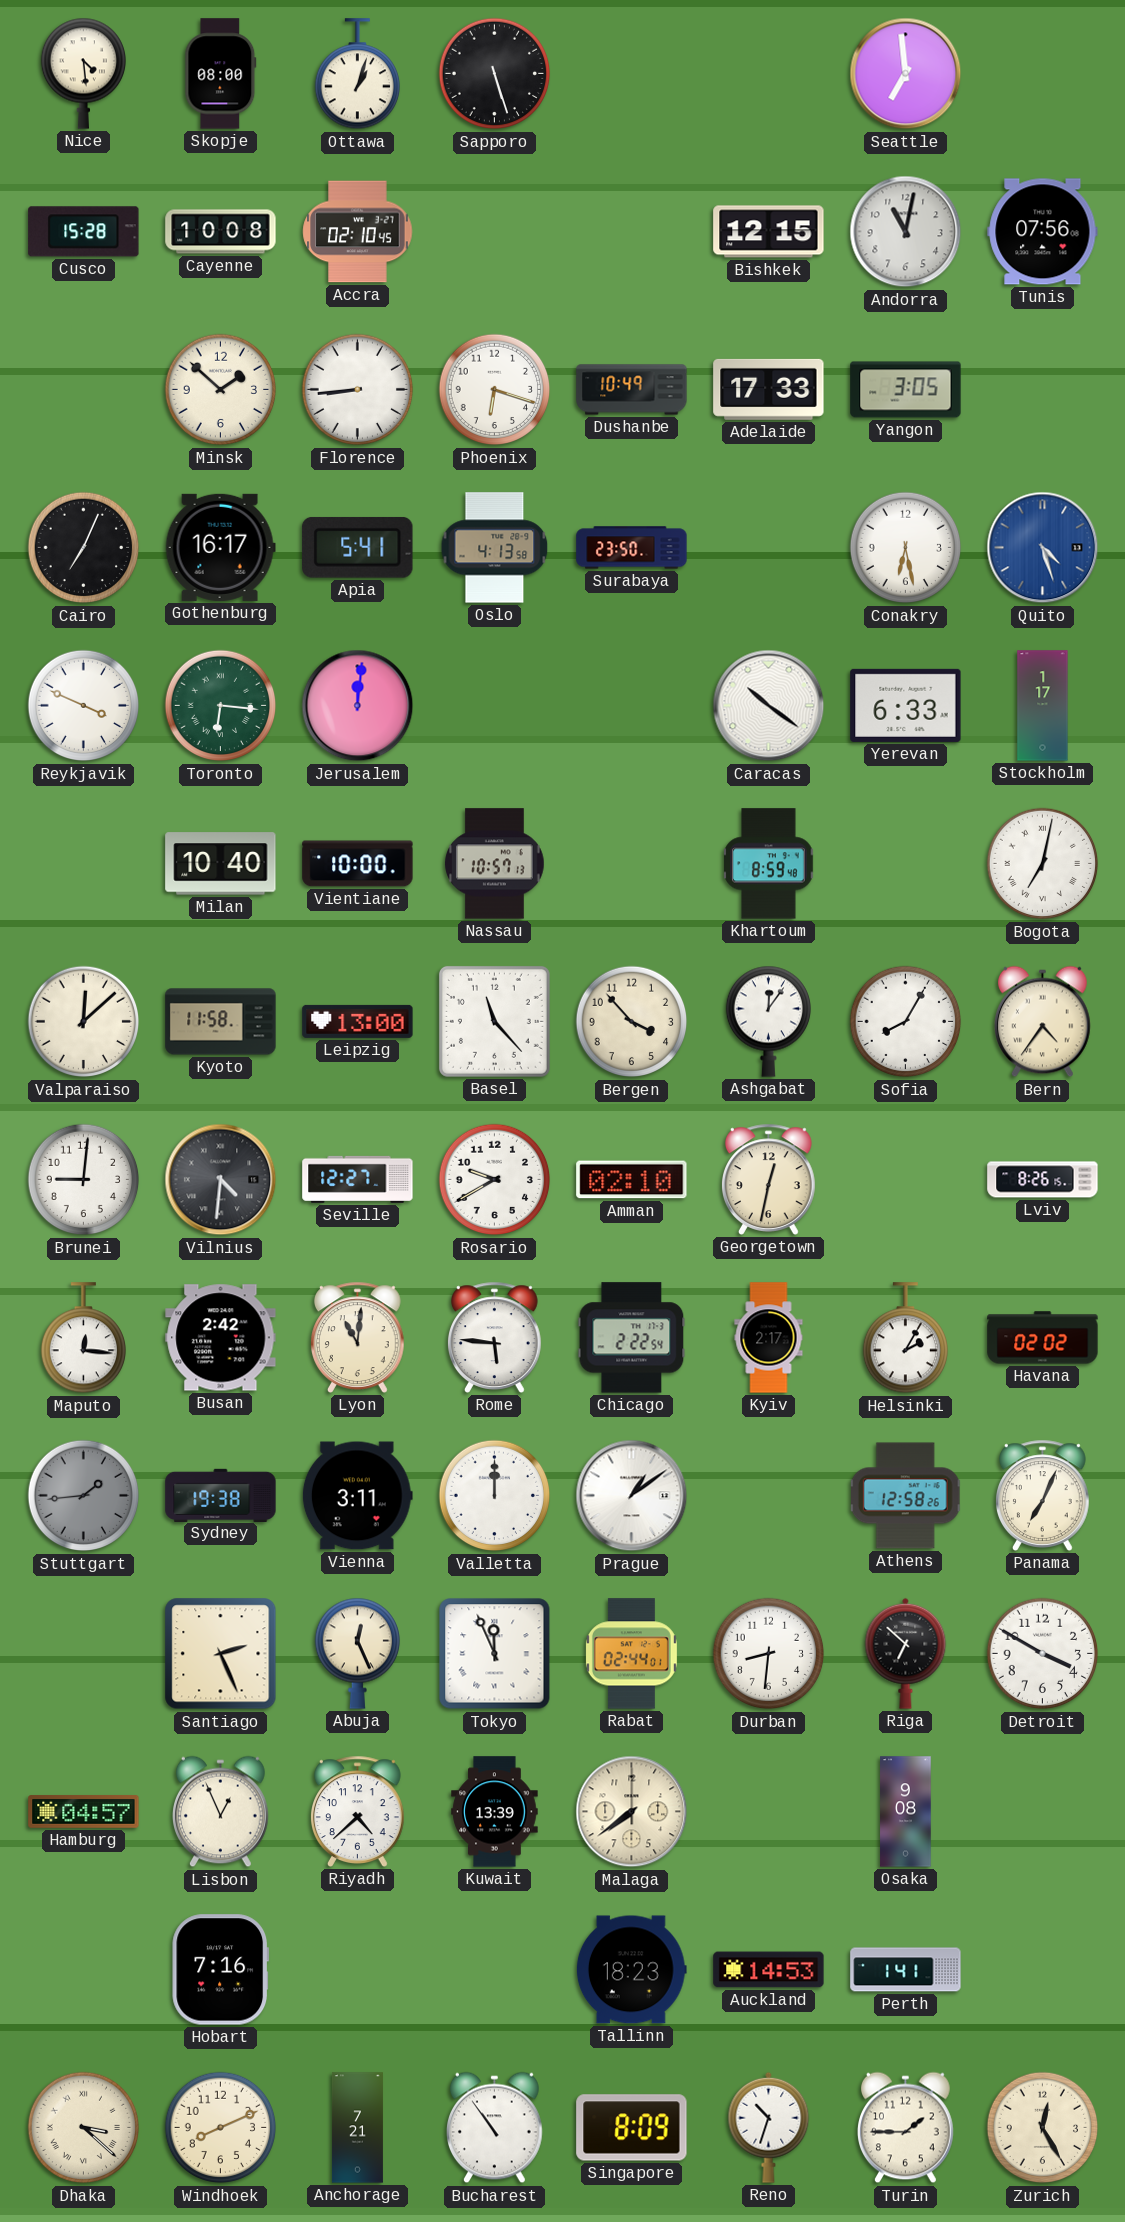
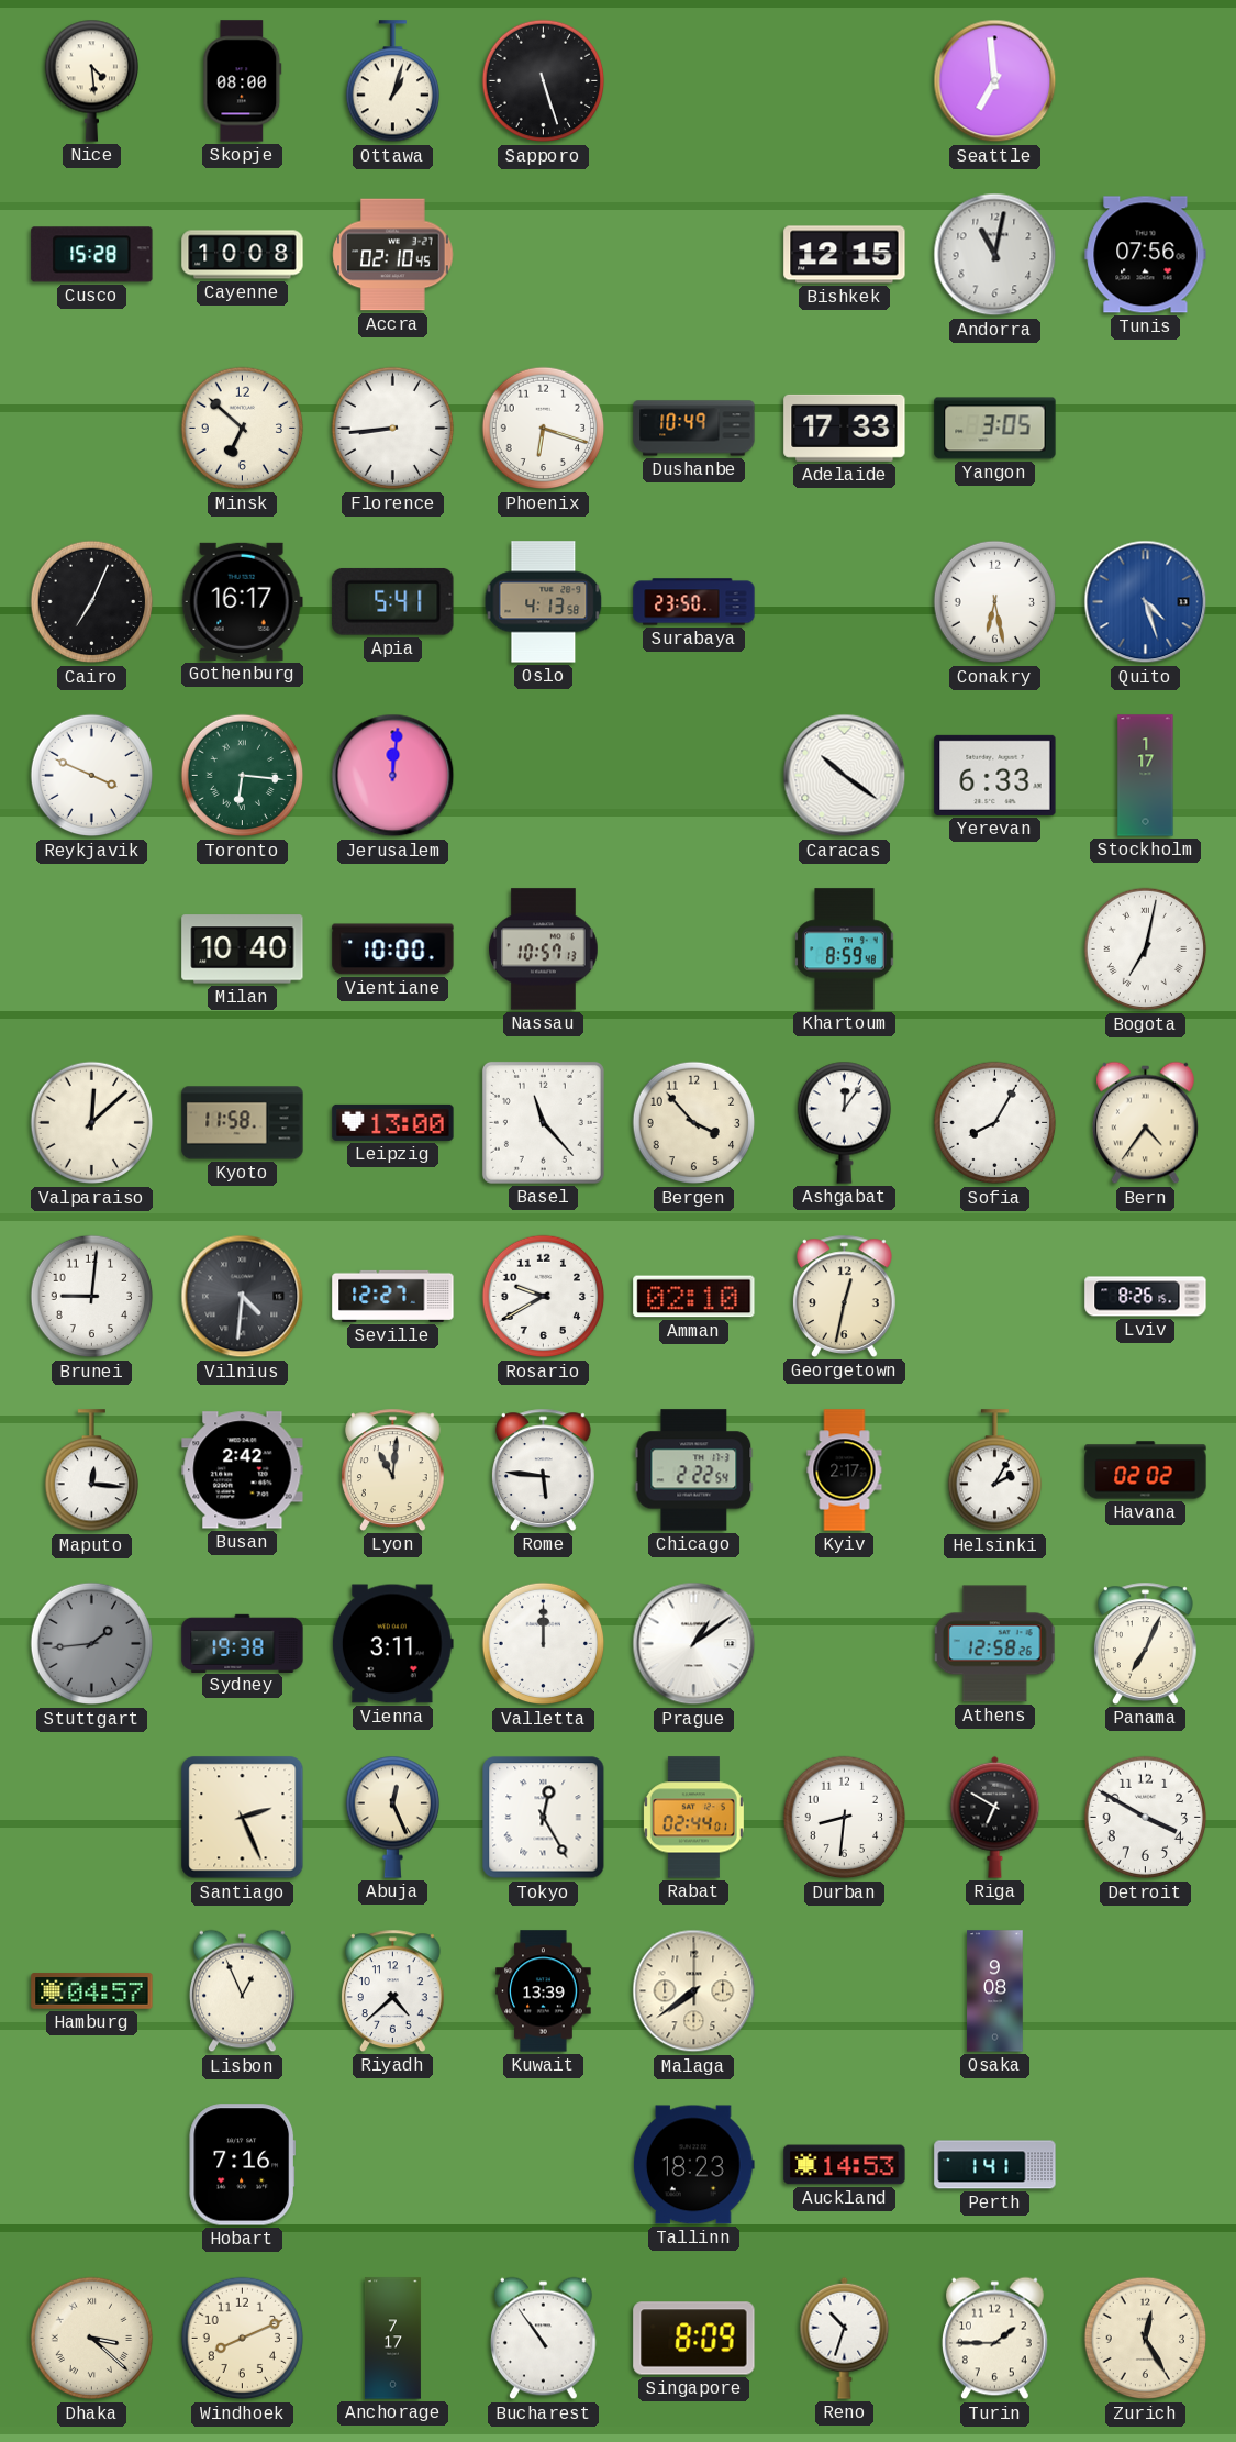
Minsk: 1:52 -> 6:52
Tokyo: 11:56 -> 12:25
Riga: 6:52 -> 6:50
Anchorage: 7:21 -> 7:17
